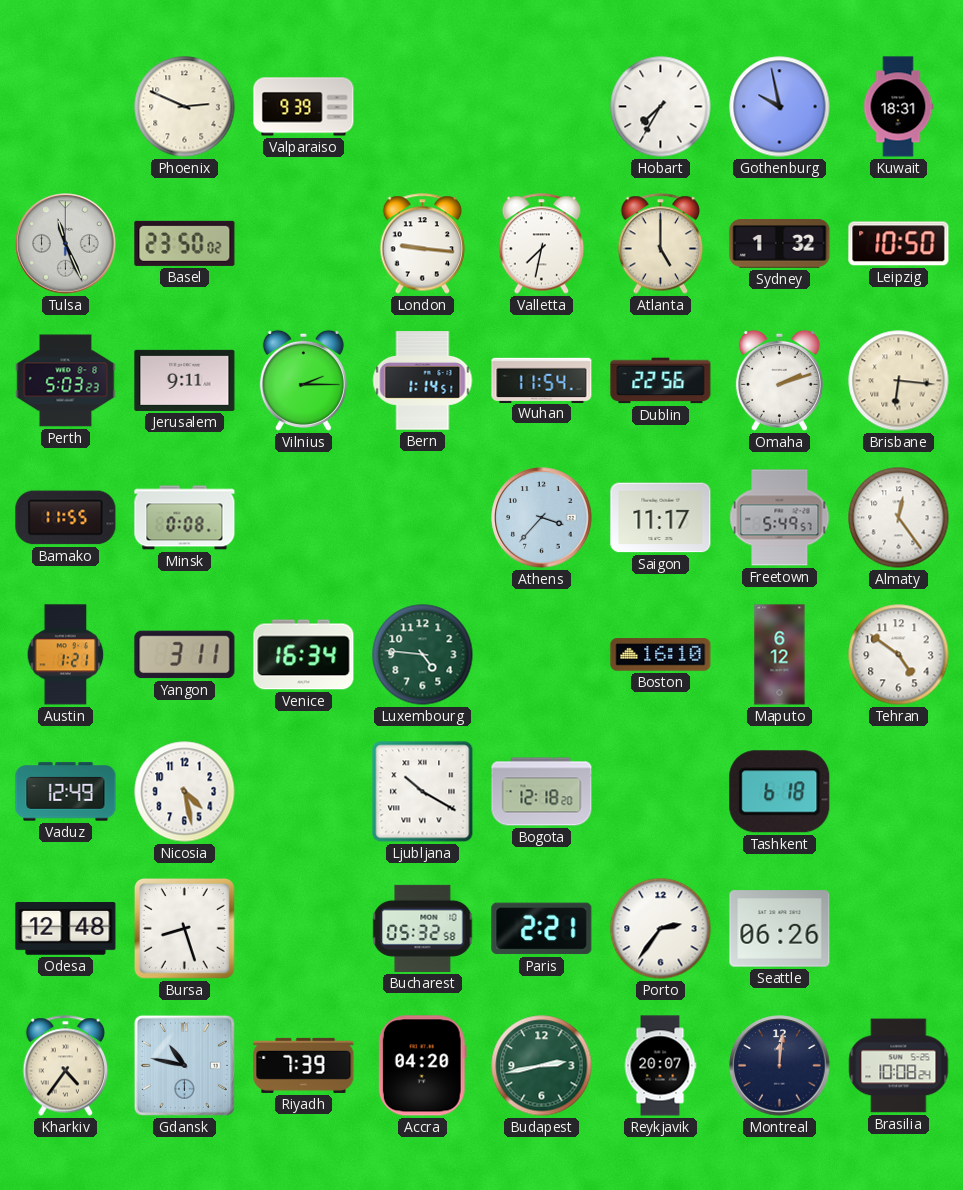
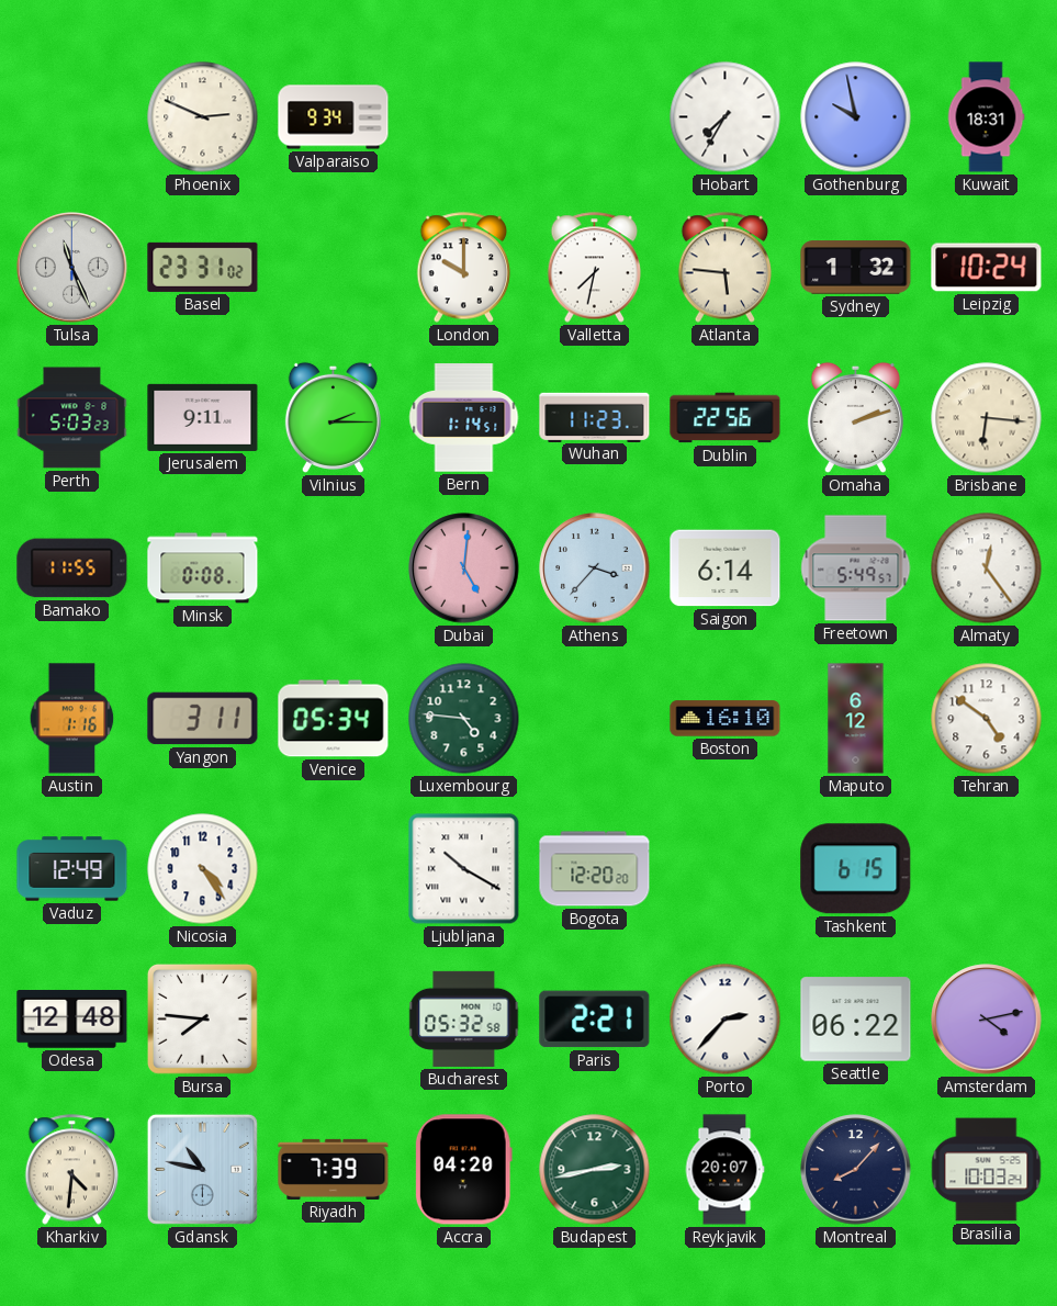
Valparaiso: 9:39 -> 9:34
Basel: 23:50 -> 23:31
London: 9:16 -> 10:00
Atlanta: 5:00 -> 5:46
Leipzig: 10:50 -> 10:24
Wuhan: 11:54 -> 11:23
Dubai: none -> 5:01
Saigon: 11:17 -> 6:14
Austin: 1:21 -> 1:16
Venice: 16:34 -> 05:34
Nicosia: 4:28 -> 4:24
Bogota: 12:18 -> 12:20
Tashkent: 6:18 -> 6:15
Bursa: 8:27 -> 7:46
Porto: 2:36 -> 2:37
Seattle: 06:26 -> 06:22
Amsterdam: none -> 4:13
Kharkiv: 4:36 -> 4:31
Montreal: 12:01 -> 8:07
Brasilia: 10:08 -> 10:03
